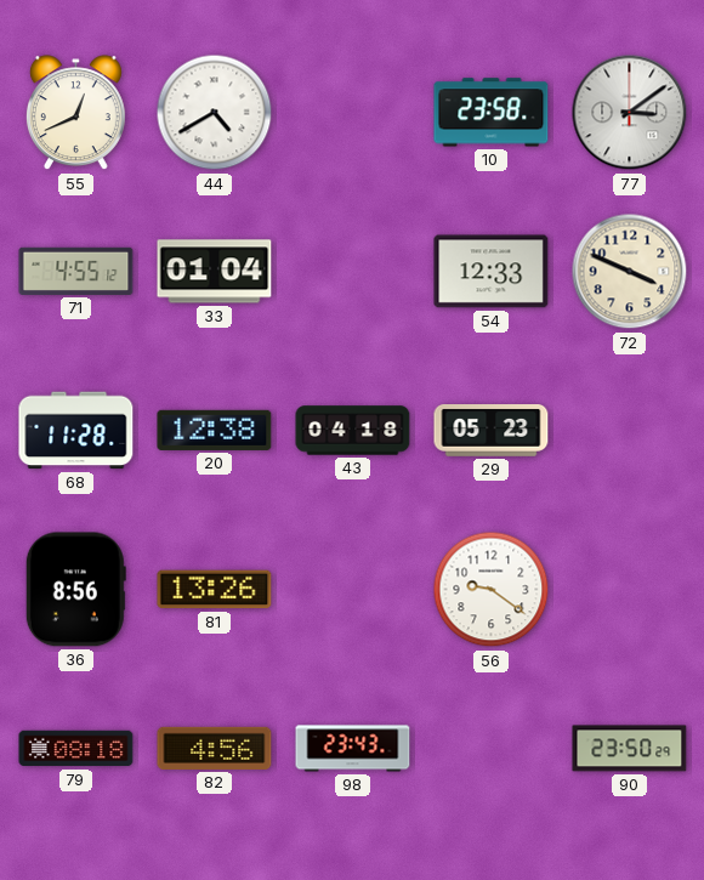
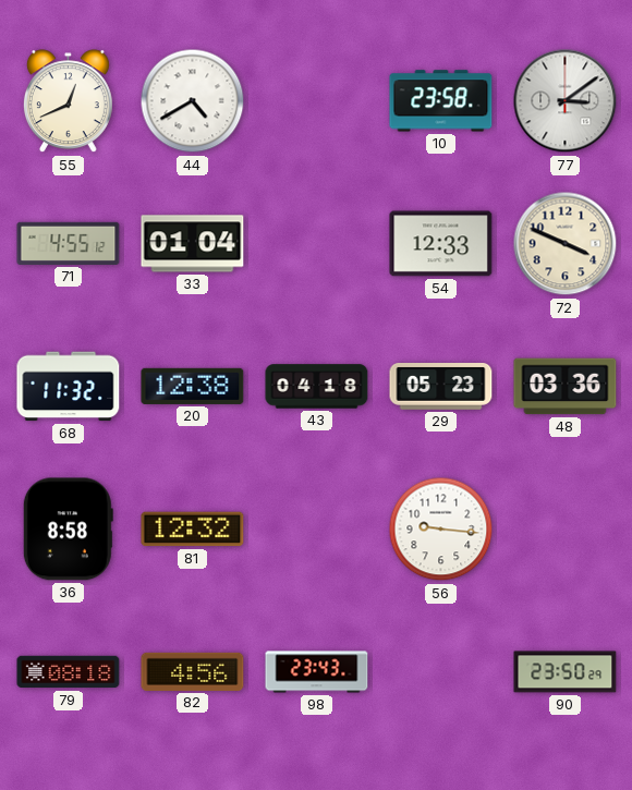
68: 11:28 -> 11:32
48: none -> 03:36
36: 8:56 -> 8:58
81: 13:26 -> 12:32
56: 9:21 -> 9:16
